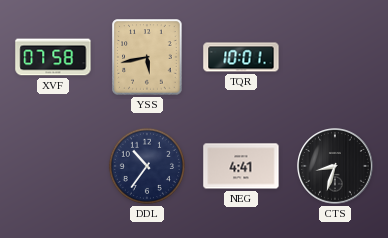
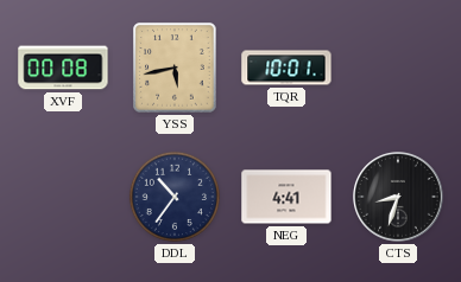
XVF: 07:58 -> 00:08
